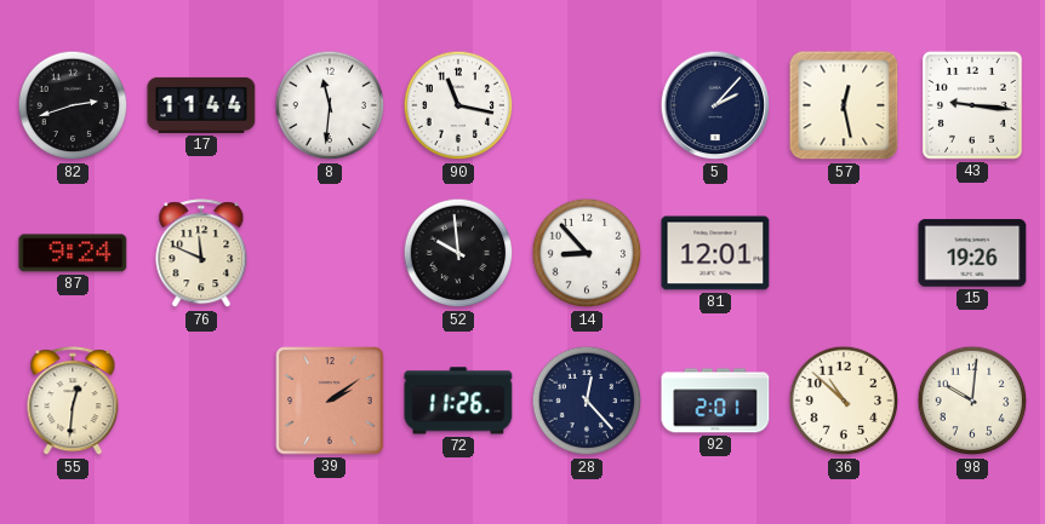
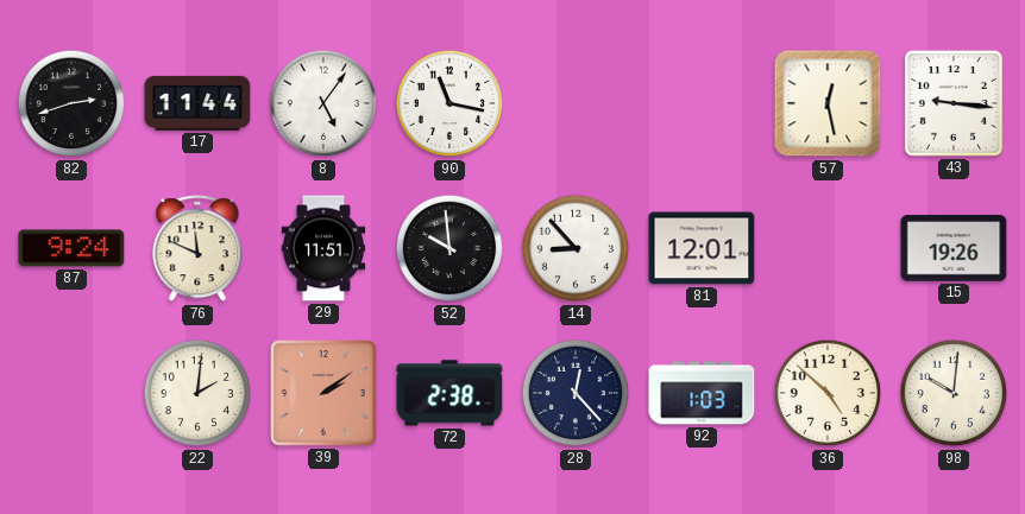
8: 11:31 -> 5:06
5: 2:07 -> none
29: none -> 11:51
55: 12:31 -> none
22: none -> 2:01
72: 11:26 -> 2:38
92: 2:01 -> 1:03
36: 10:52 -> 4:52
